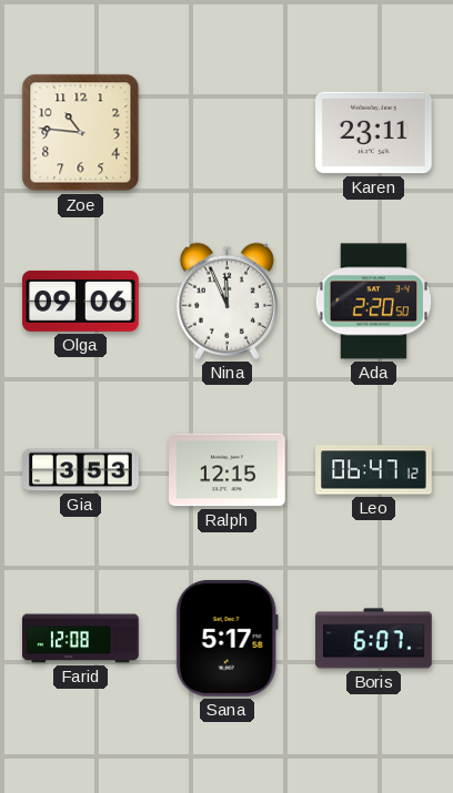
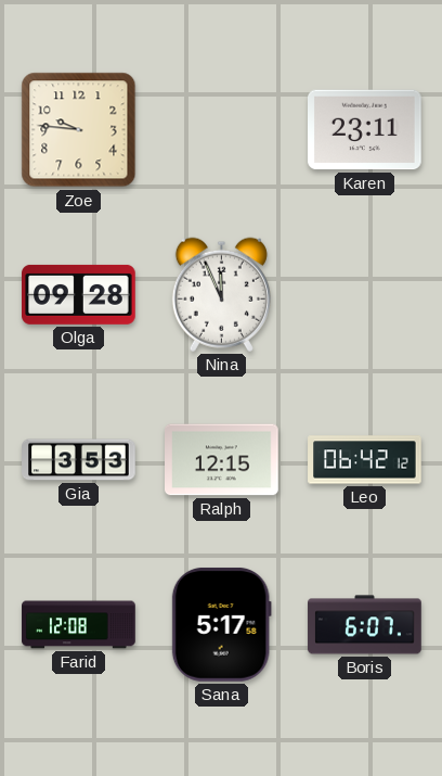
Zoe: 10:46 -> 9:46
Olga: 09:06 -> 09:28
Ada: 2:20 -> none
Leo: 06:47 -> 06:42
